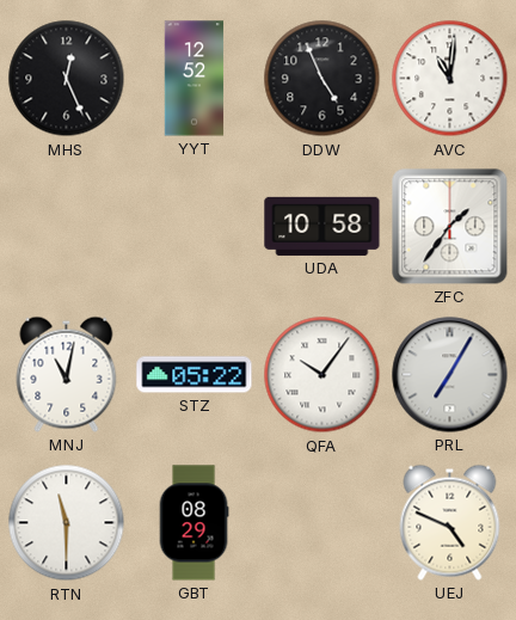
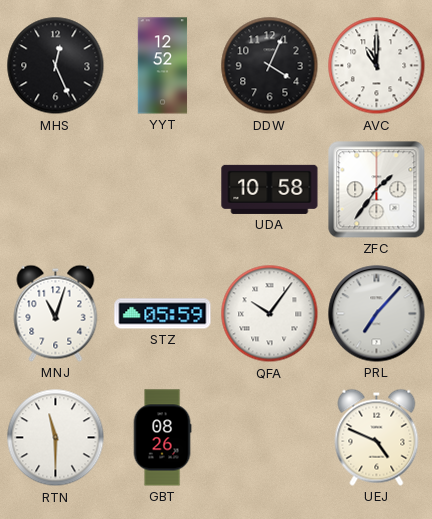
DDW: 4:56 -> 4:04
AVC: 11:01 -> 11:00
MNJ: 11:02 -> 11:03
STZ: 05:22 -> 05:59
PRL: 7:05 -> 7:07
GBT: 08:29 -> 08:26
